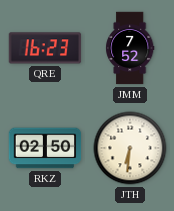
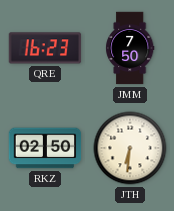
JMM: 7:52 -> 7:50
